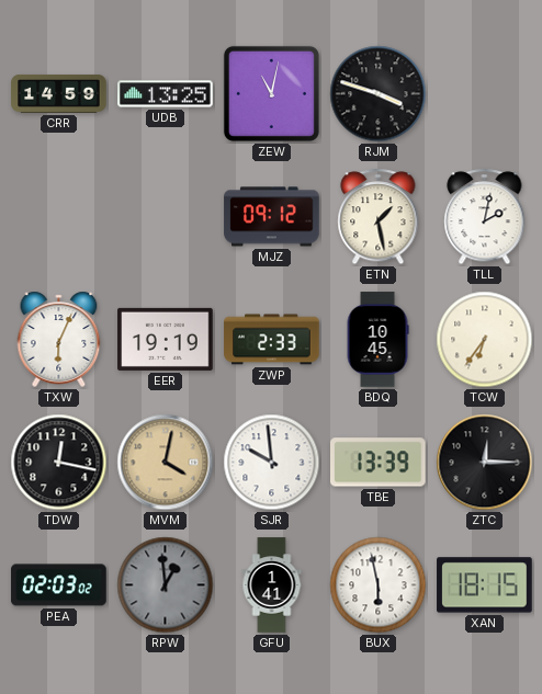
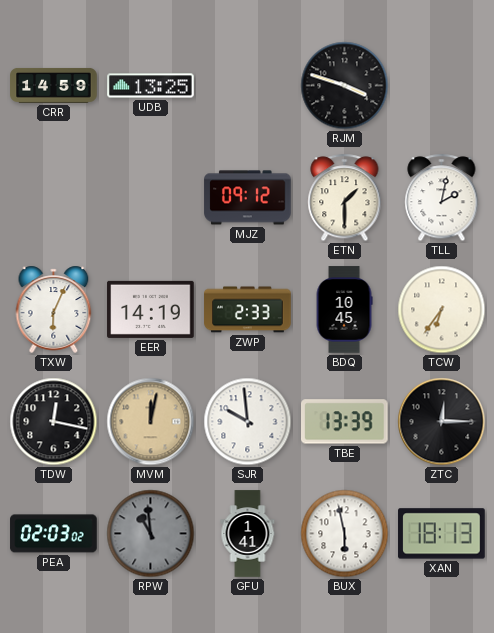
ZEW: 11:02 -> none
ETN: 1:28 -> 1:30
EER: 19:19 -> 14:19
MVM: 4:02 -> 12:02
RPW: 12:59 -> 10:59
XAN: 18:15 -> 18:13
